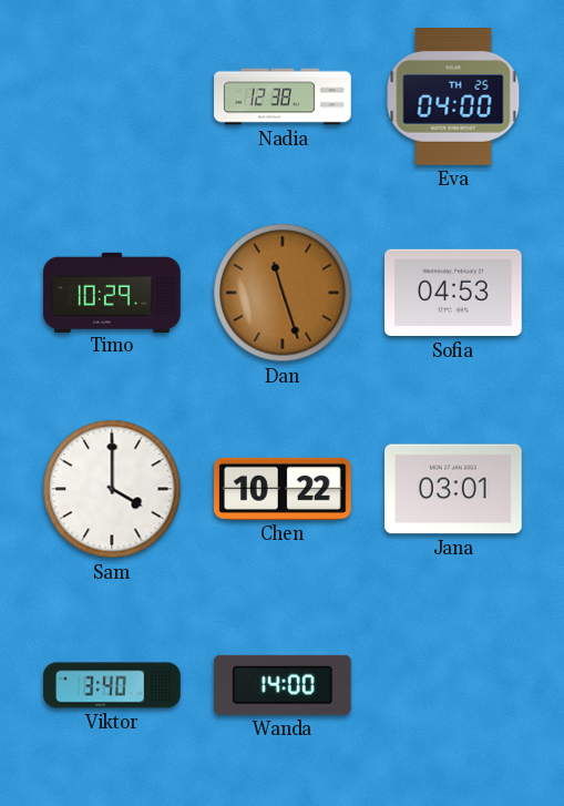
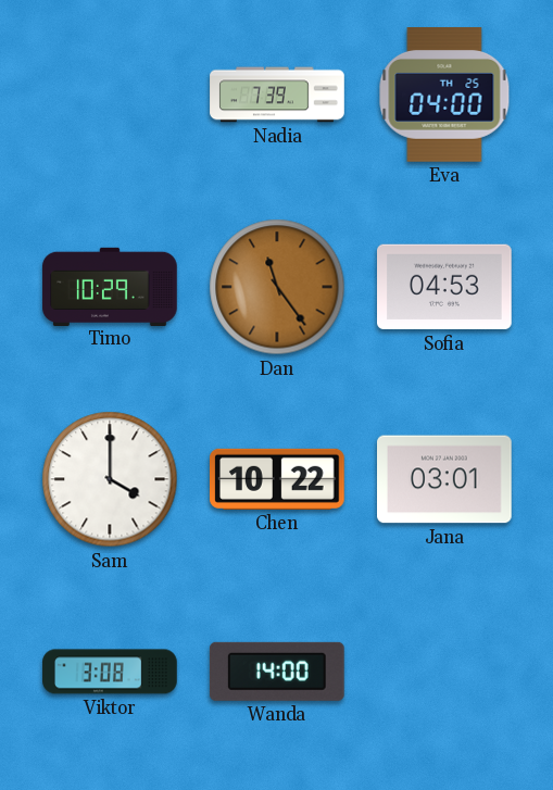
Nadia: 12:38 -> 7:39
Dan: 11:27 -> 11:24
Viktor: 3:40 -> 3:08
